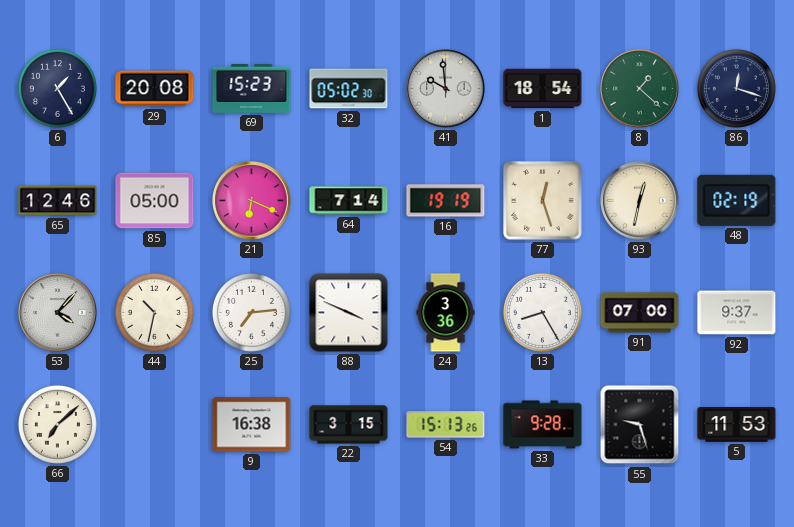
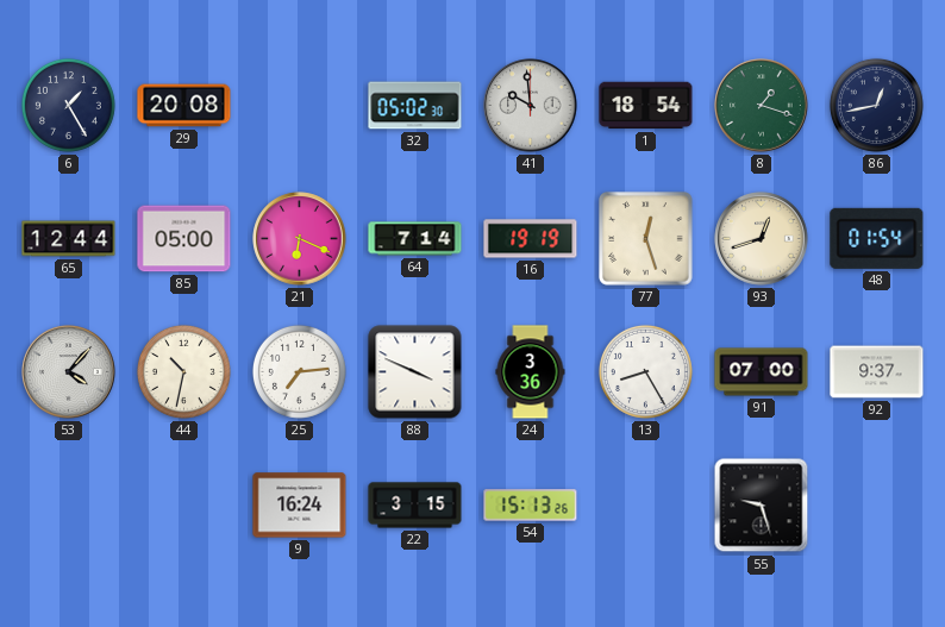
69: 15:23 -> none
8: 1:22 -> 1:18
86: 12:18 -> 12:43
65: 12:46 -> 12:44
93: 12:32 -> 12:42
48: 02:19 -> 01:54
66: 7:08 -> none
9: 16:38 -> 16:24
33: 9:28 -> none
5: 11:53 -> none
